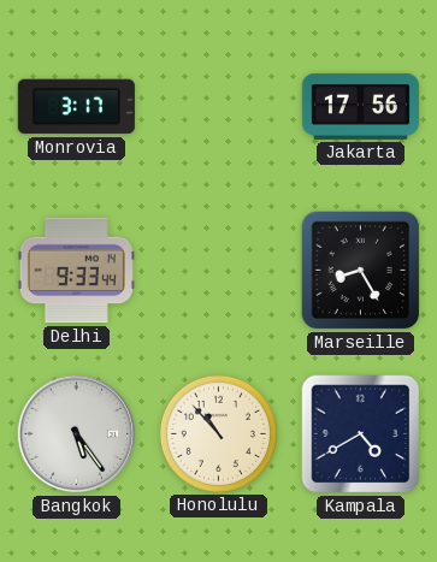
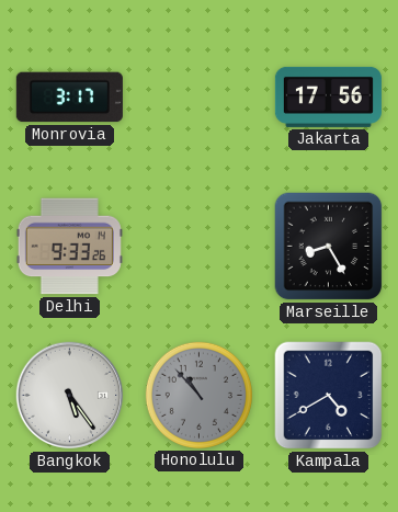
Delhi: 9:33:44 -> 9:33:26
Honolulu dial: cream -> grey
